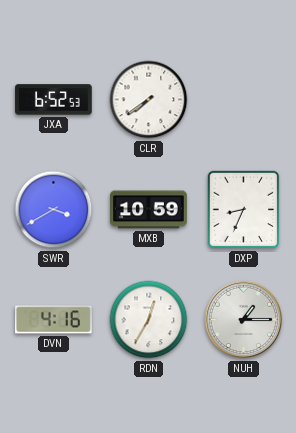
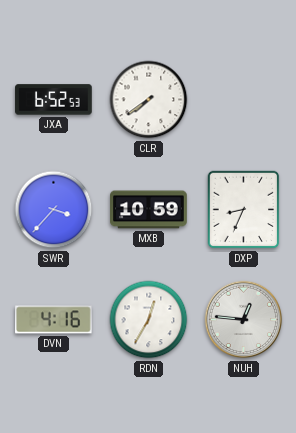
SWR: 3:40 -> 3:37
NUH: 1:15 -> 12:46
